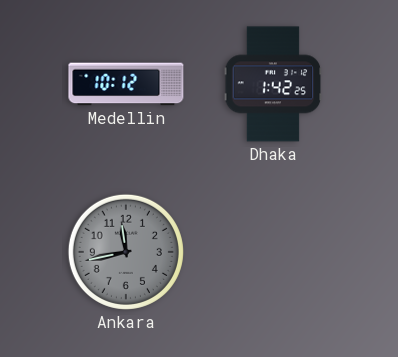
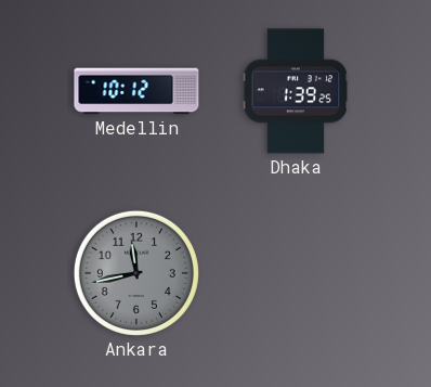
Dhaka: 1:42 -> 1:39
